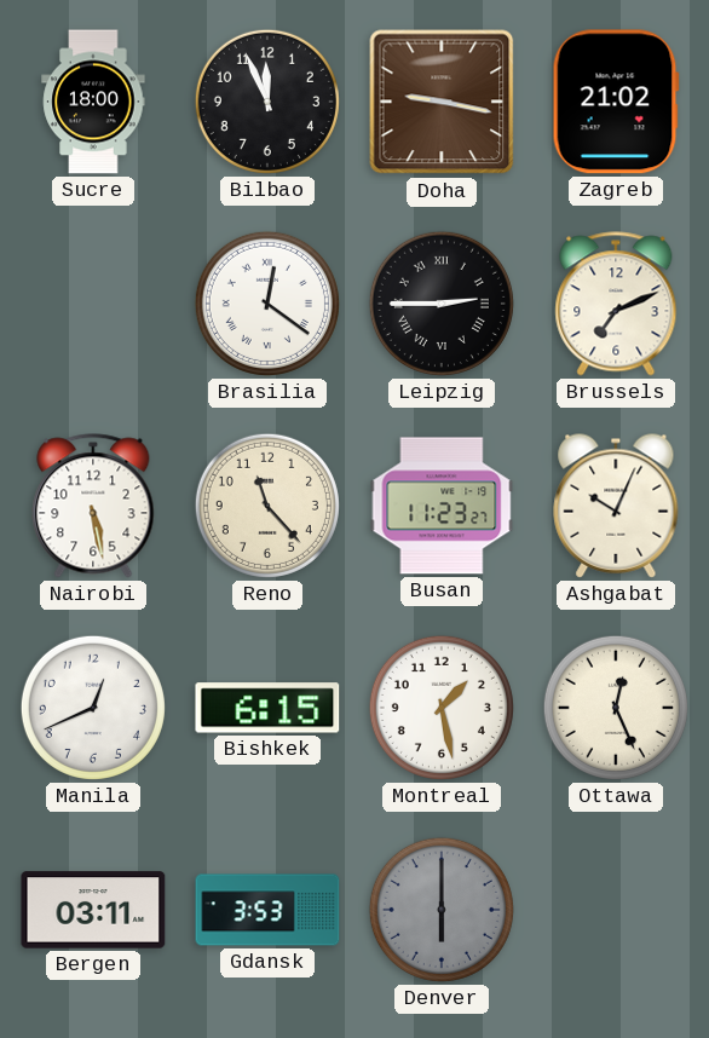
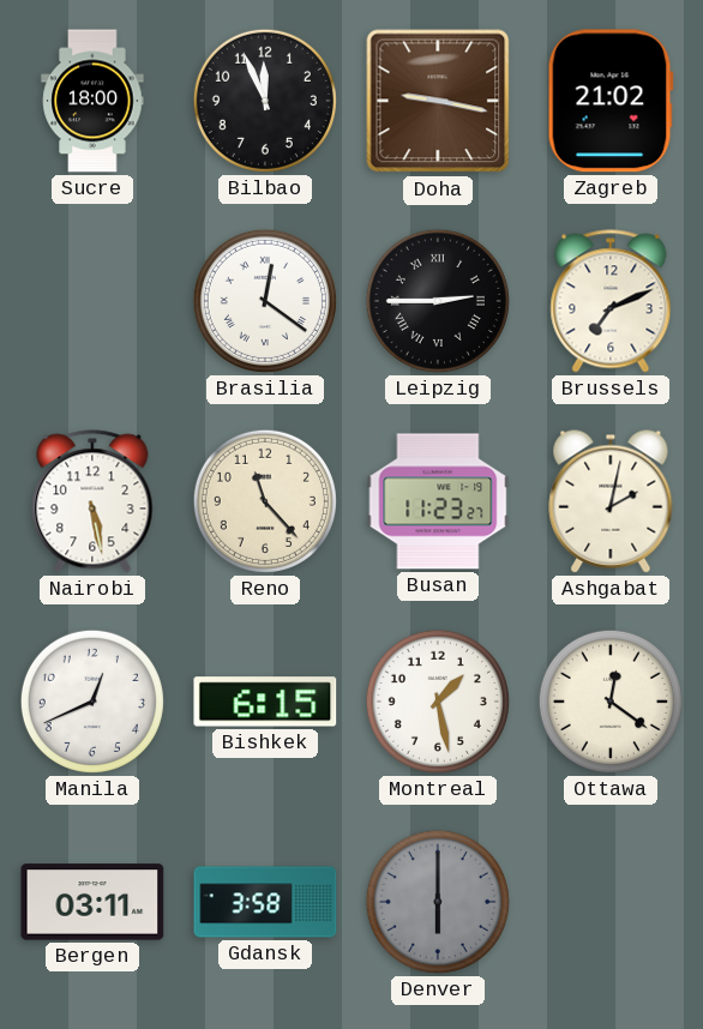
Ashgabat: 10:04 -> 2:02
Ottawa: 12:26 -> 12:21
Gdansk: 3:53 -> 3:58
